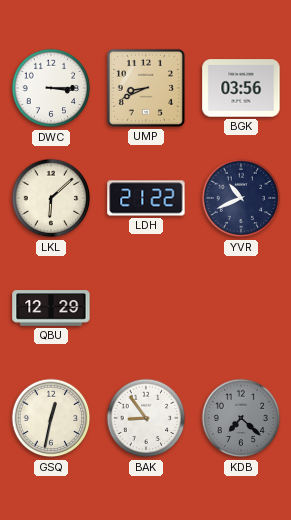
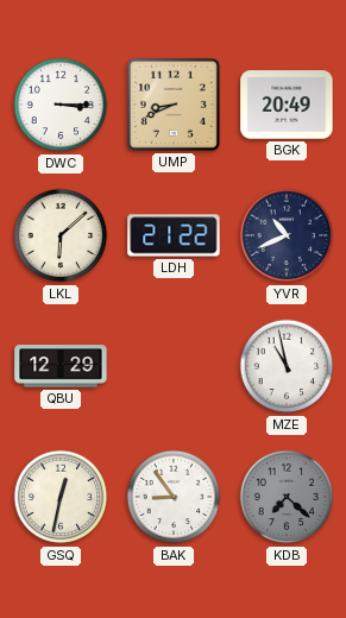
BGK: 03:56 -> 20:49
MZE: none -> 10:58
